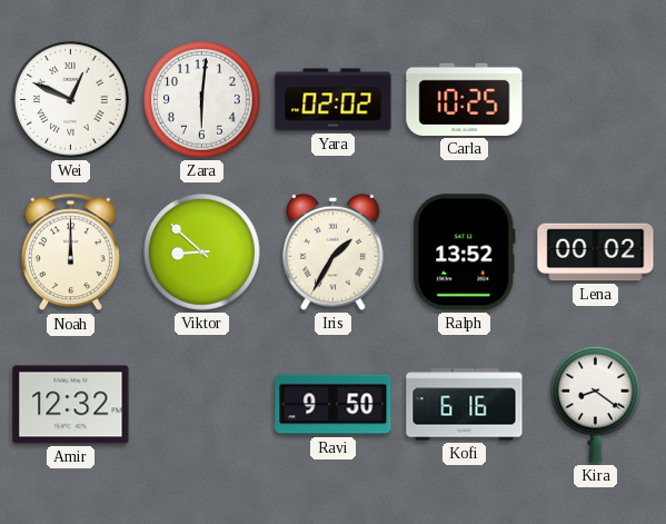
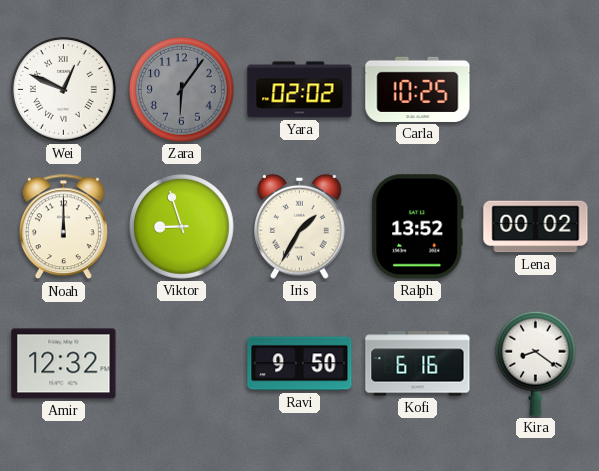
Zara: 6:01 -> 6:06
Zara dial: white -> grey
Viktor: 8:52 -> 8:57
